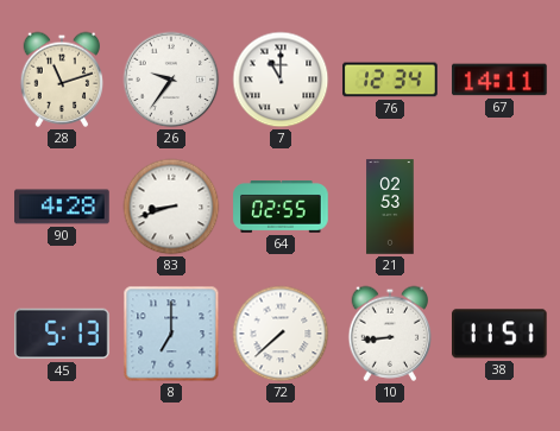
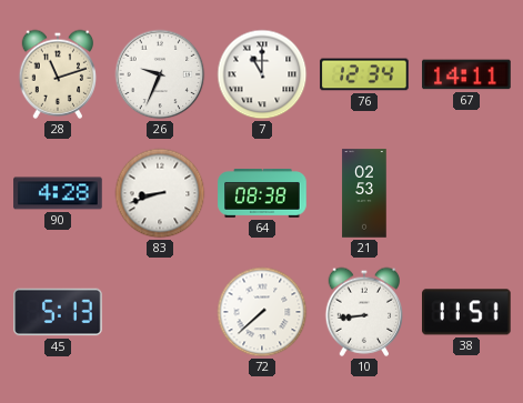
26: 9:36 -> 9:34
64: 02:55 -> 08:38
8: 7:00 -> none
